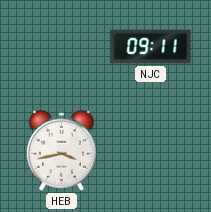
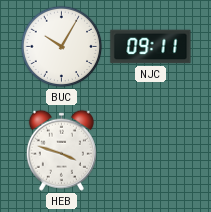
BUC: none -> 10:05
HEB: 3:43 -> 3:48
